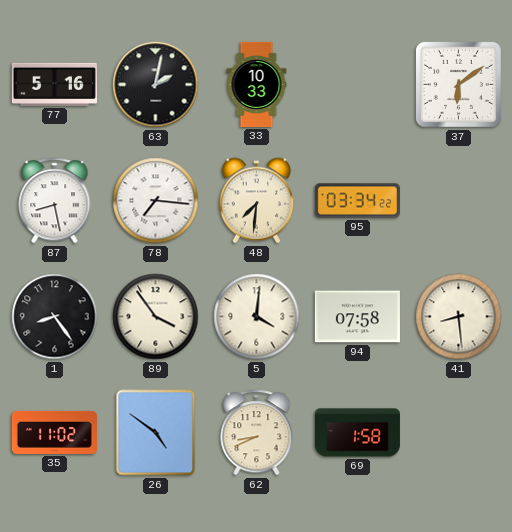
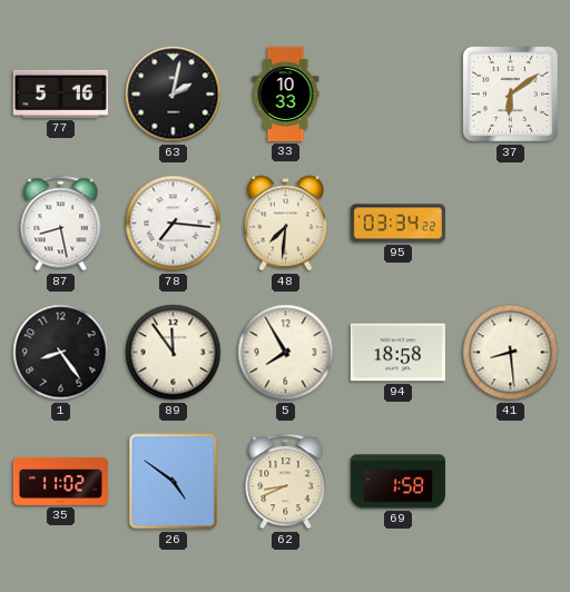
89: 3:54 -> 11:54
5: 4:01 -> 7:55
94: 07:58 -> 18:58
